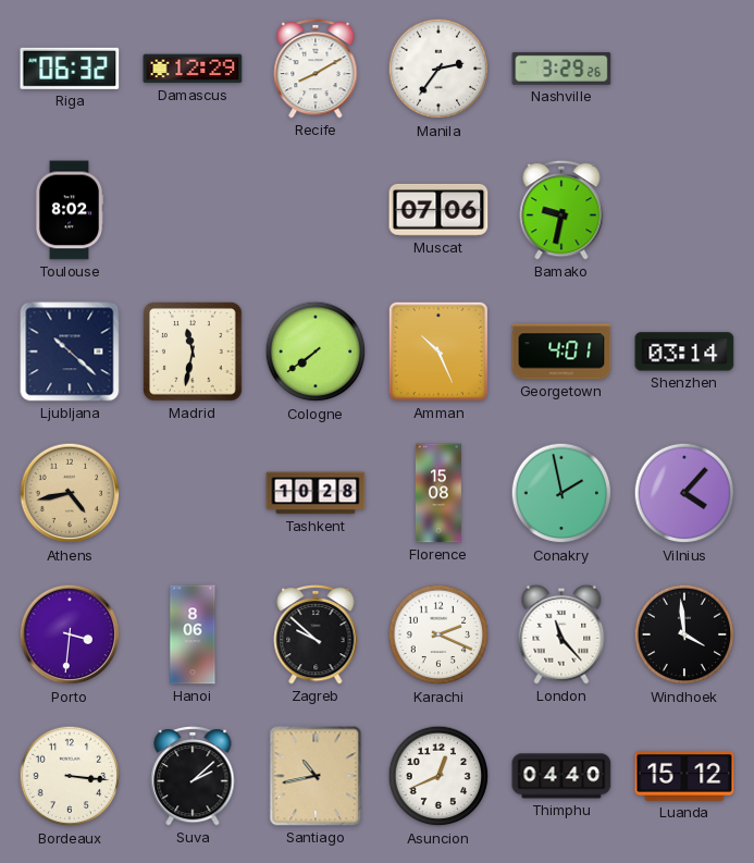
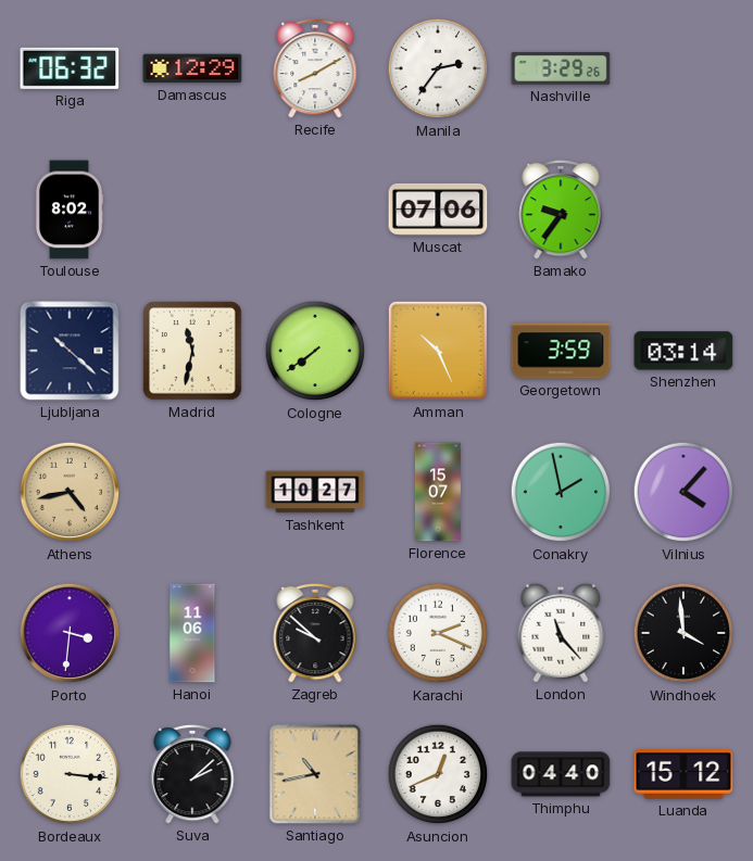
Bamako: 9:32 -> 9:36
Georgetown: 4:01 -> 3:59
Tashkent: 10:28 -> 10:27
Florence: 15:08 -> 15:07
Hanoi: 8:06 -> 11:06
